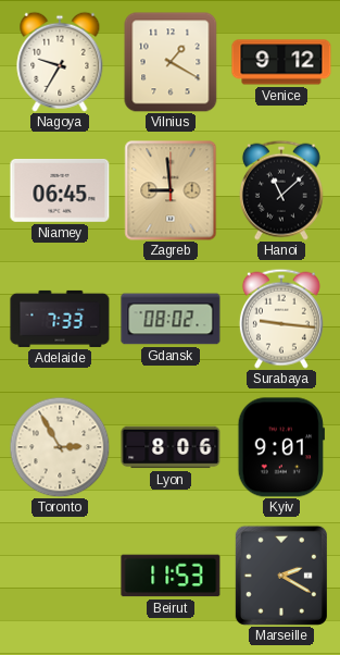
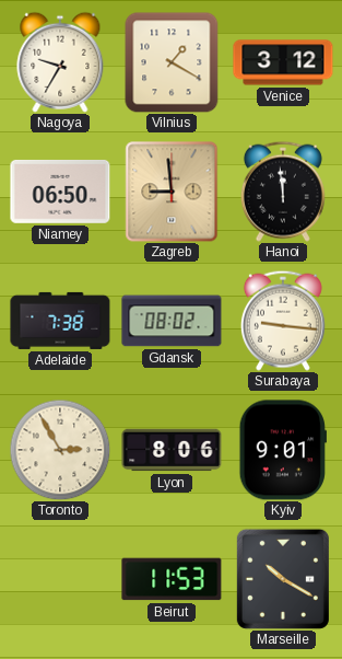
Venice: 9:12 -> 3:12
Niamey: 06:45 -> 06:50
Hanoi: 11:08 -> 11:59
Adelaide: 7:33 -> 7:38
Marseille: 2:20 -> 10:20
